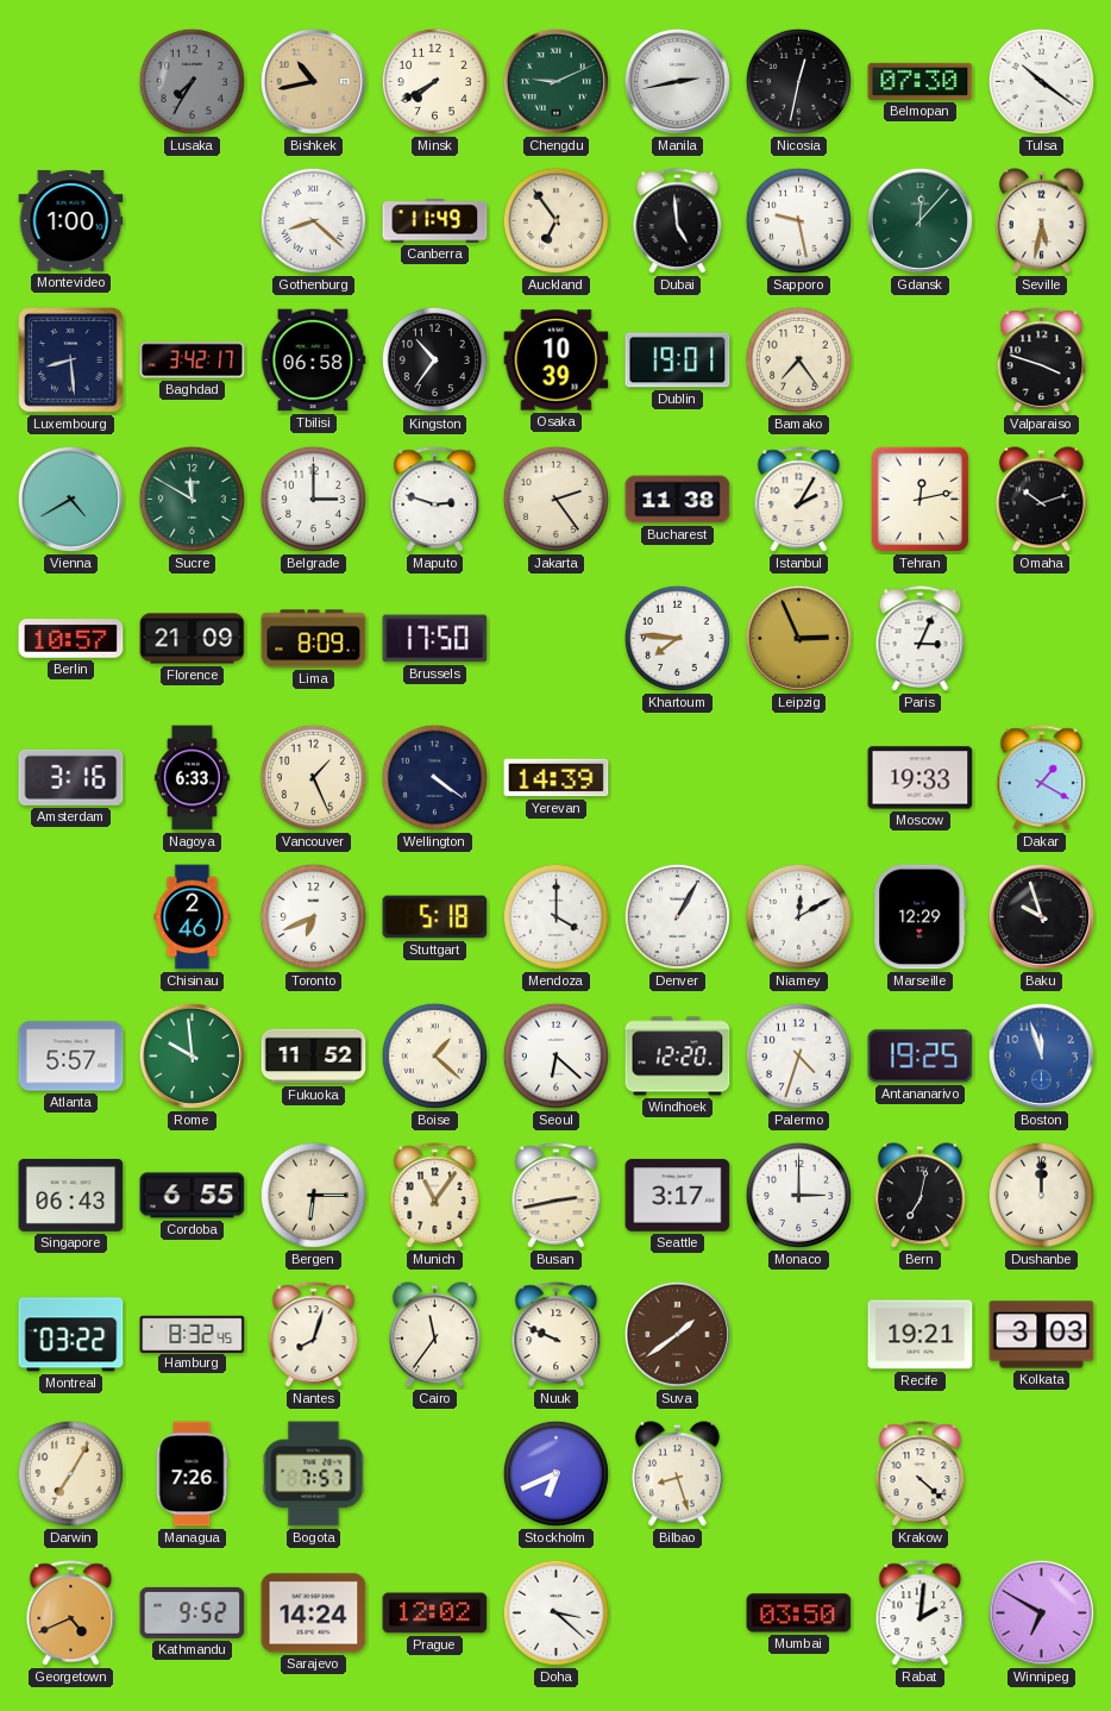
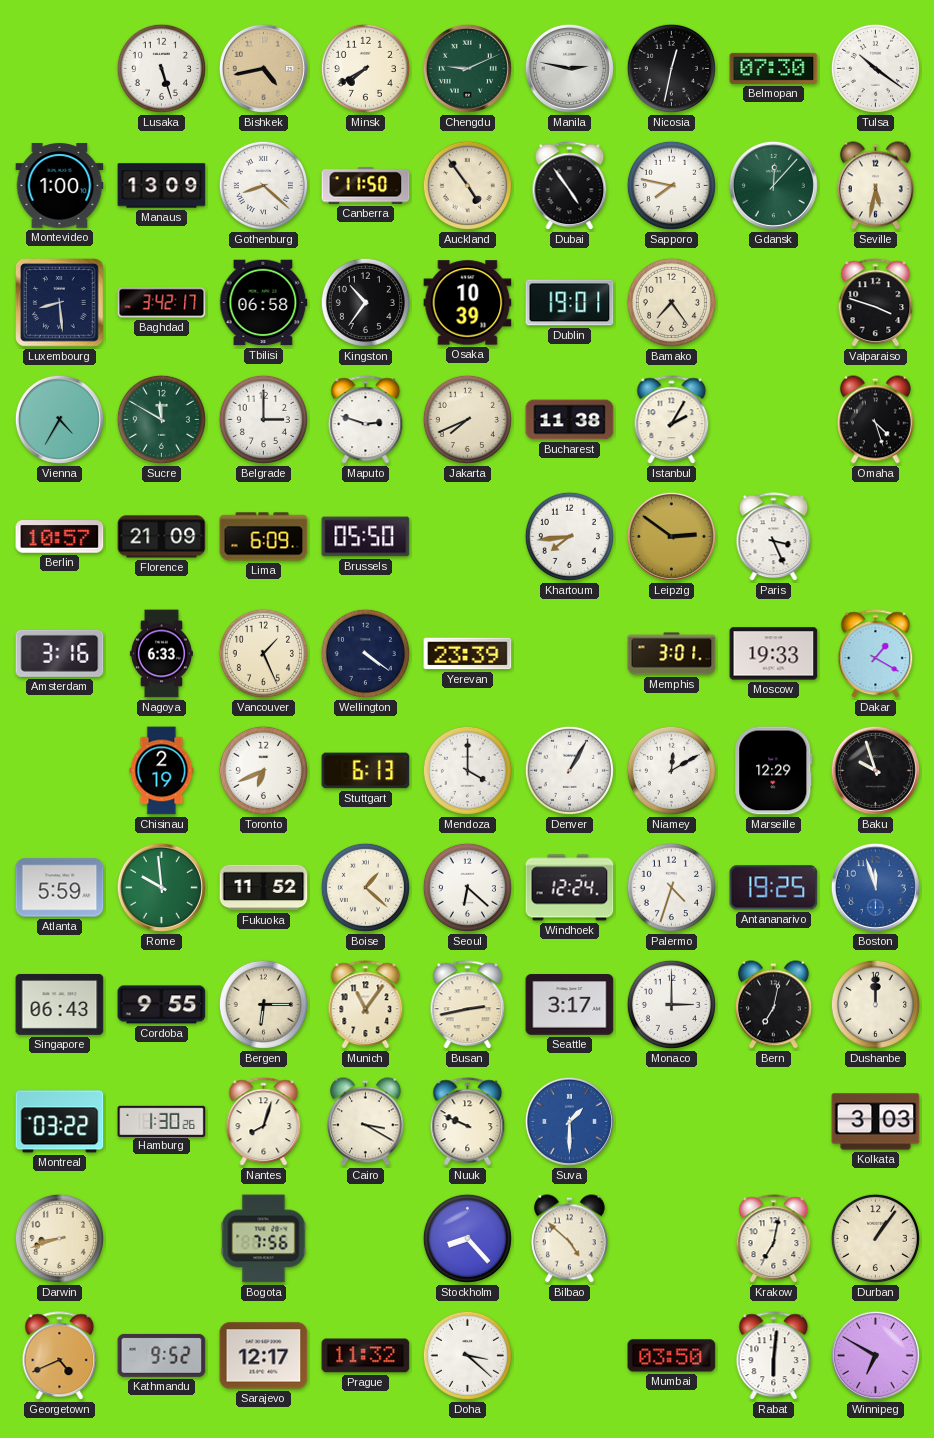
Lusaka: 7:35 -> 5:27
Lusaka dial: grey -> white
Bishkek: 10:43 -> 4:43
Manila: 2:43 -> 2:47
Manaus: none -> 13:09
Canberra: 11:49 -> 11:50
Auckland: 6:54 -> 4:54
Dubai: 4:59 -> 4:54
Sapporo: 9:28 -> 7:47
Vienna: 4:40 -> 4:35
Jakarta: 2:24 -> 7:41
Tehran: 12:13 -> none
Omaha: 10:12 -> 4:27
Lima: 8:09 -> 6:09
Brussels: 17:50 -> 05:50
Khartoum: 7:46 -> 7:44
Leipzig: 2:56 -> 2:51
Paris: 3:04 -> 3:26
Yerevan: 14:39 -> 23:39
Memphis: none -> 3:01
Chisinau: 2:46 -> 2:19
Stuttgart: 5:18 -> 6:13
Atlanta: 5:57 -> 5:59
Windhoek: 12:20 -> 12:24
Cordoba: 6:55 -> 9:55
Hamburg: 8:32 -> 1:30
Cairo: 11:36 -> 3:20
Suva: 1:39 -> 1:30
Suva dial: brown -> blue
Recife: 19:21 -> none
Darwin: 7:05 -> 8:42
Managua: 7:26 -> none
Bogota: 7:57 -> 7:56
Stockholm: 6:41 -> 8:23
Bilbao: 8:27 -> 4:52
Krakow: 4:22 -> 7:02
Durban: none -> 1:06
Sarajevo: 14:24 -> 12:17
Prague: 12:02 -> 11:32
Rabat: 2:01 -> 6:01
